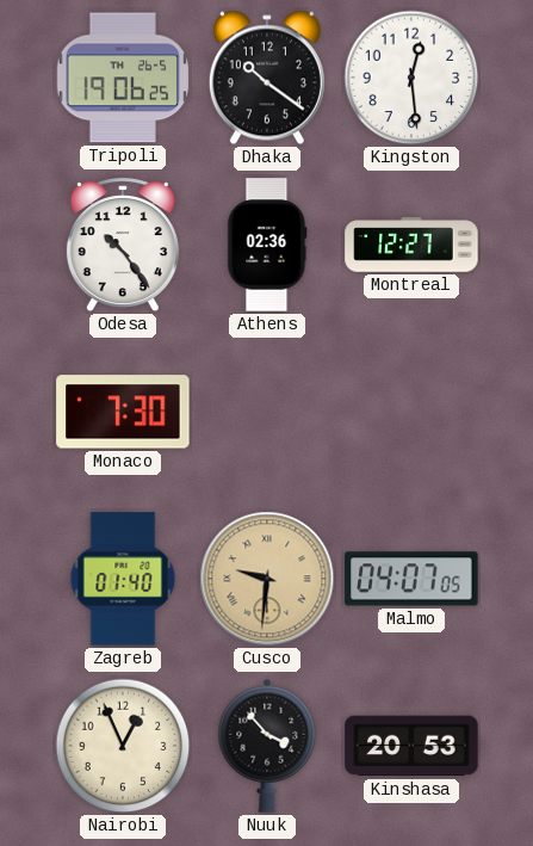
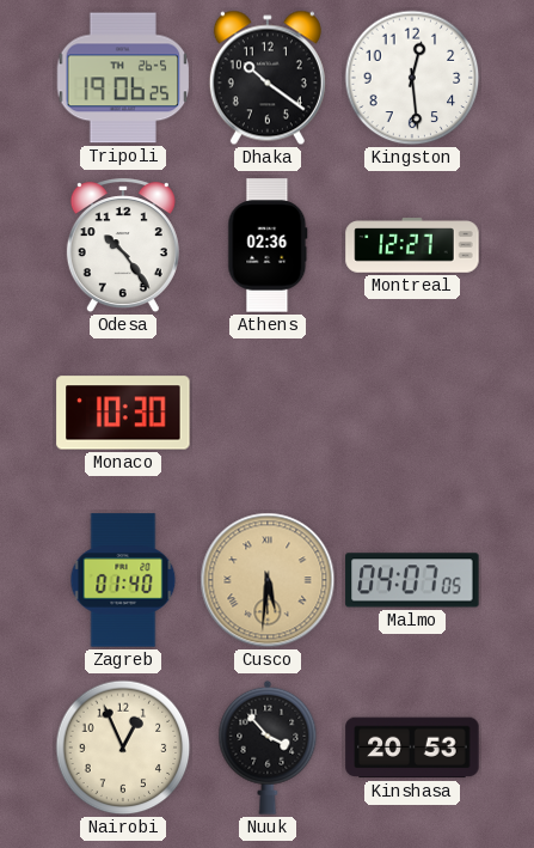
Monaco: 7:30 -> 10:30
Cusco: 9:31 -> 5:31
